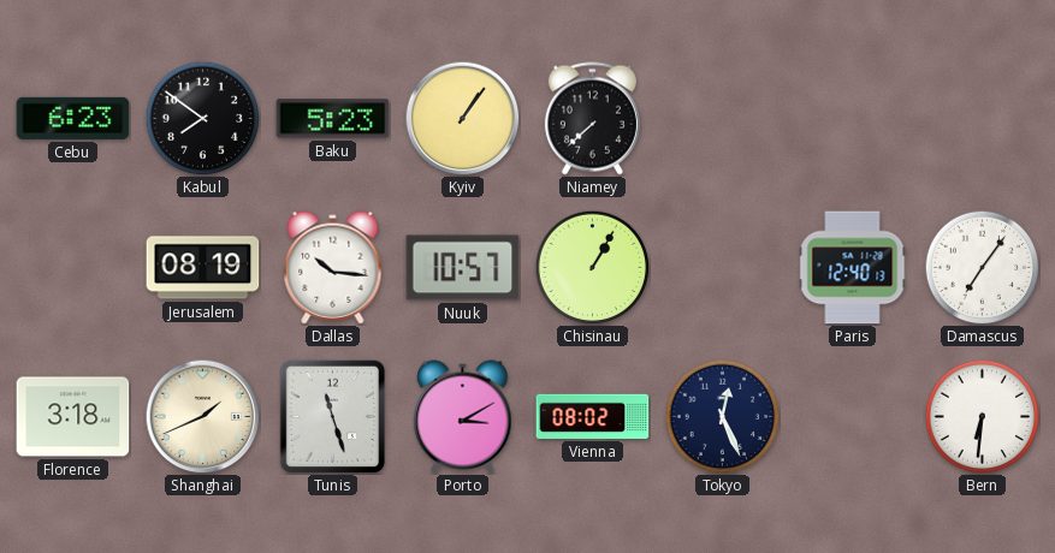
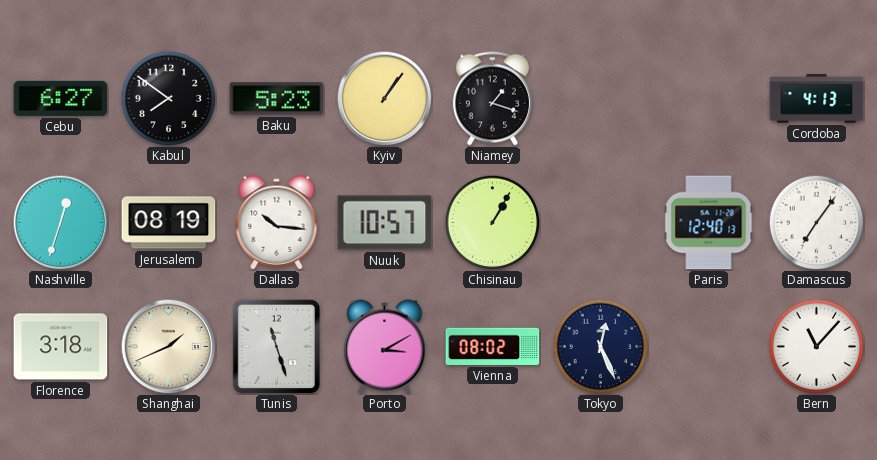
Cebu: 6:23 -> 6:27
Niamey: 7:38 -> 1:18
Cordoba: none -> 4:13
Nashville: none -> 12:33
Bern: 6:31 -> 11:07
